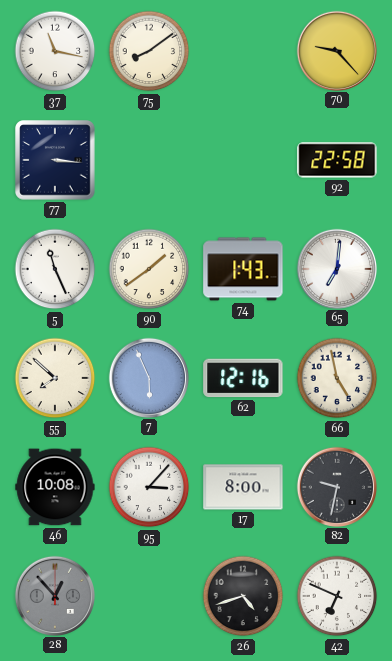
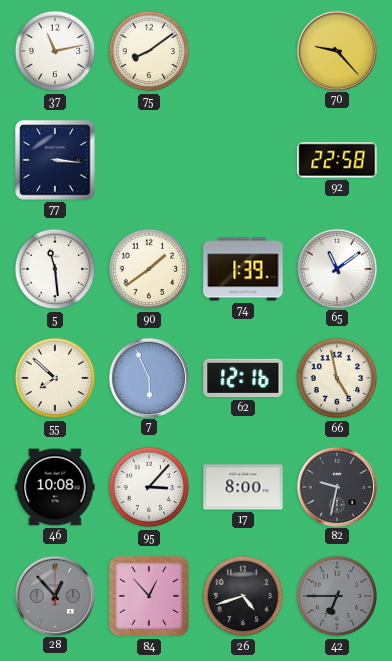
37: 11:17 -> 11:13
5: 11:26 -> 11:29
74: 1:43 -> 1:39
65: 7:01 -> 11:09
84: none -> 12:53
42: 6:49 -> 6:45
42 dial: white -> grey
